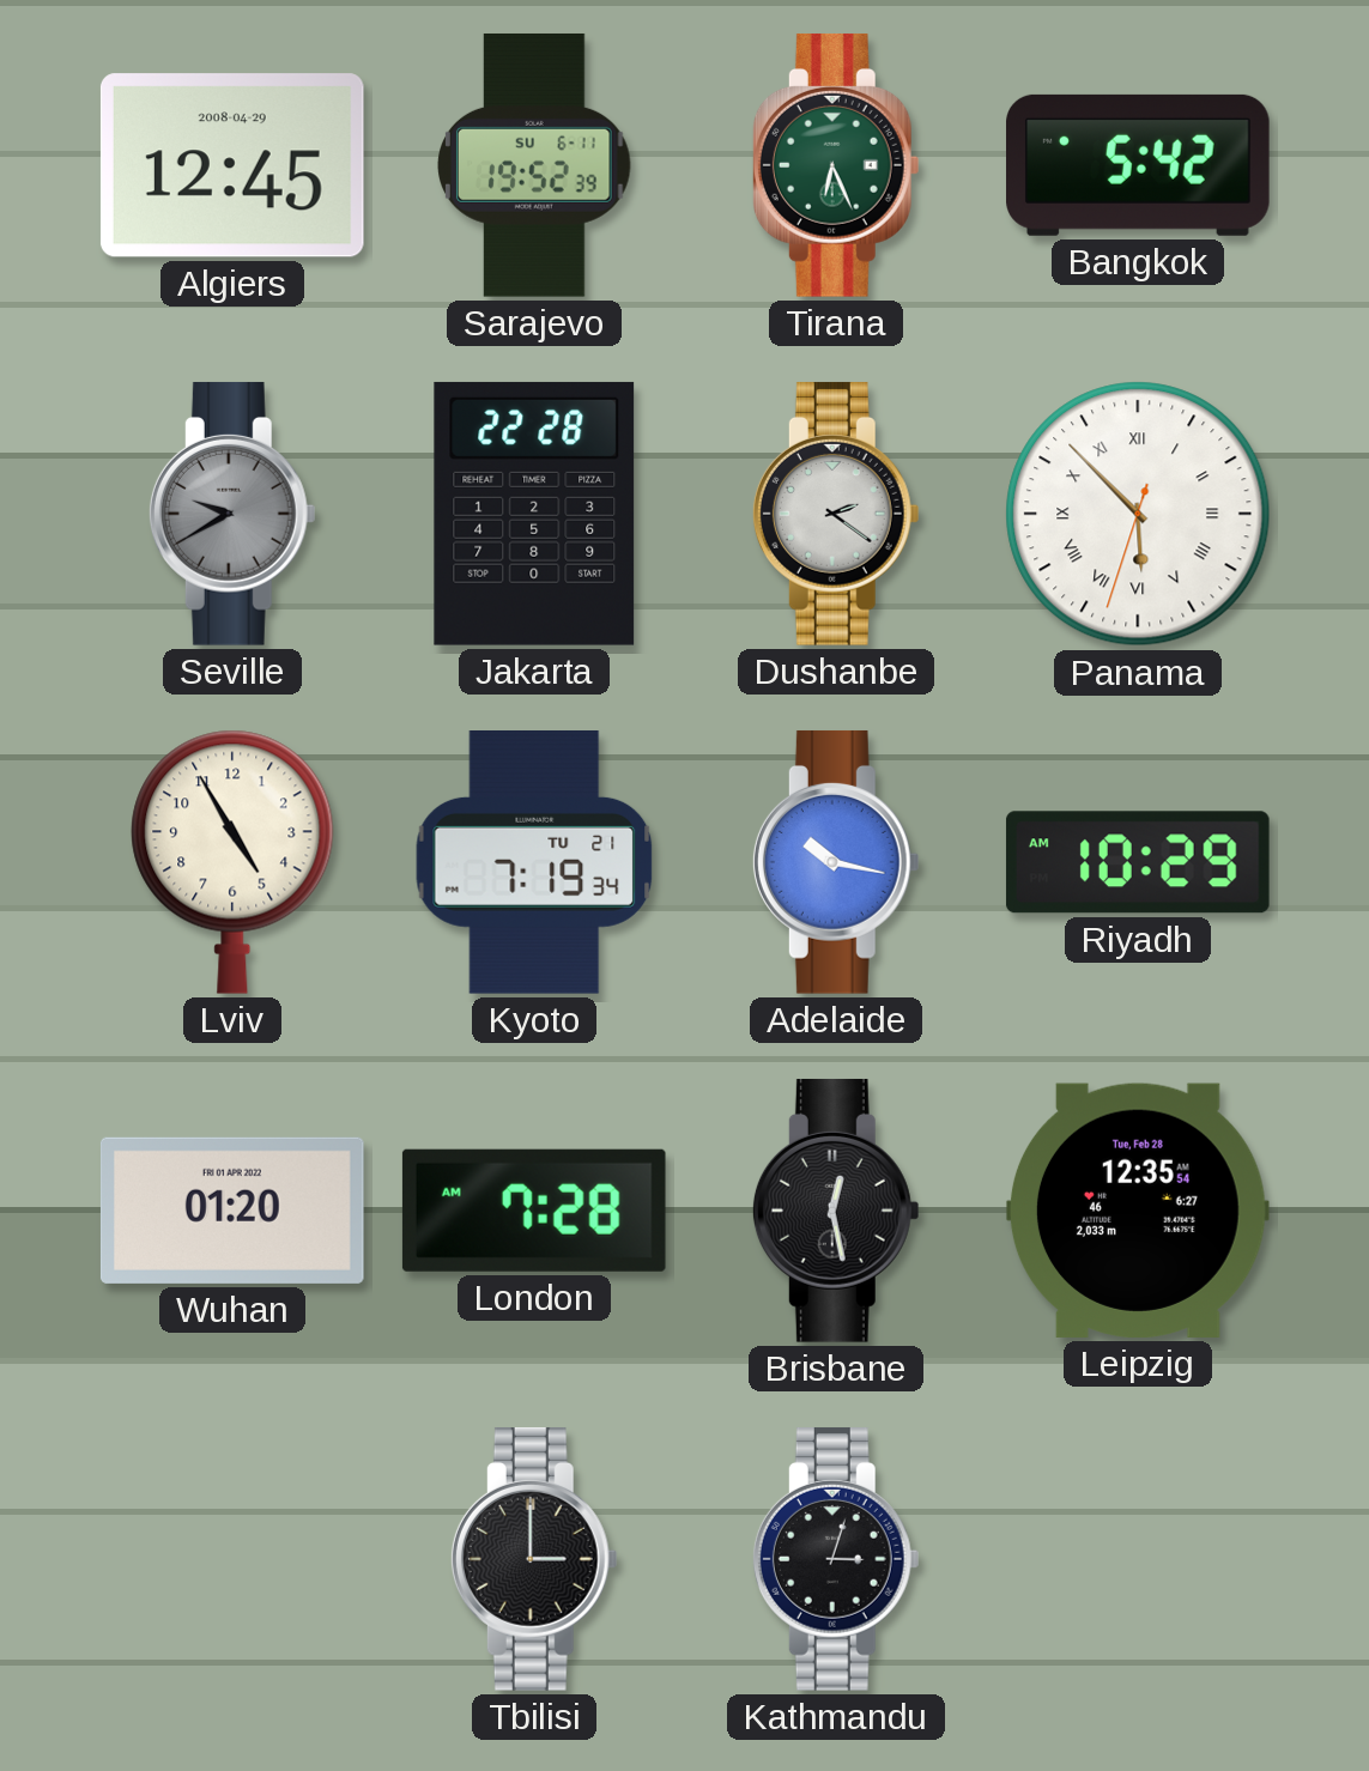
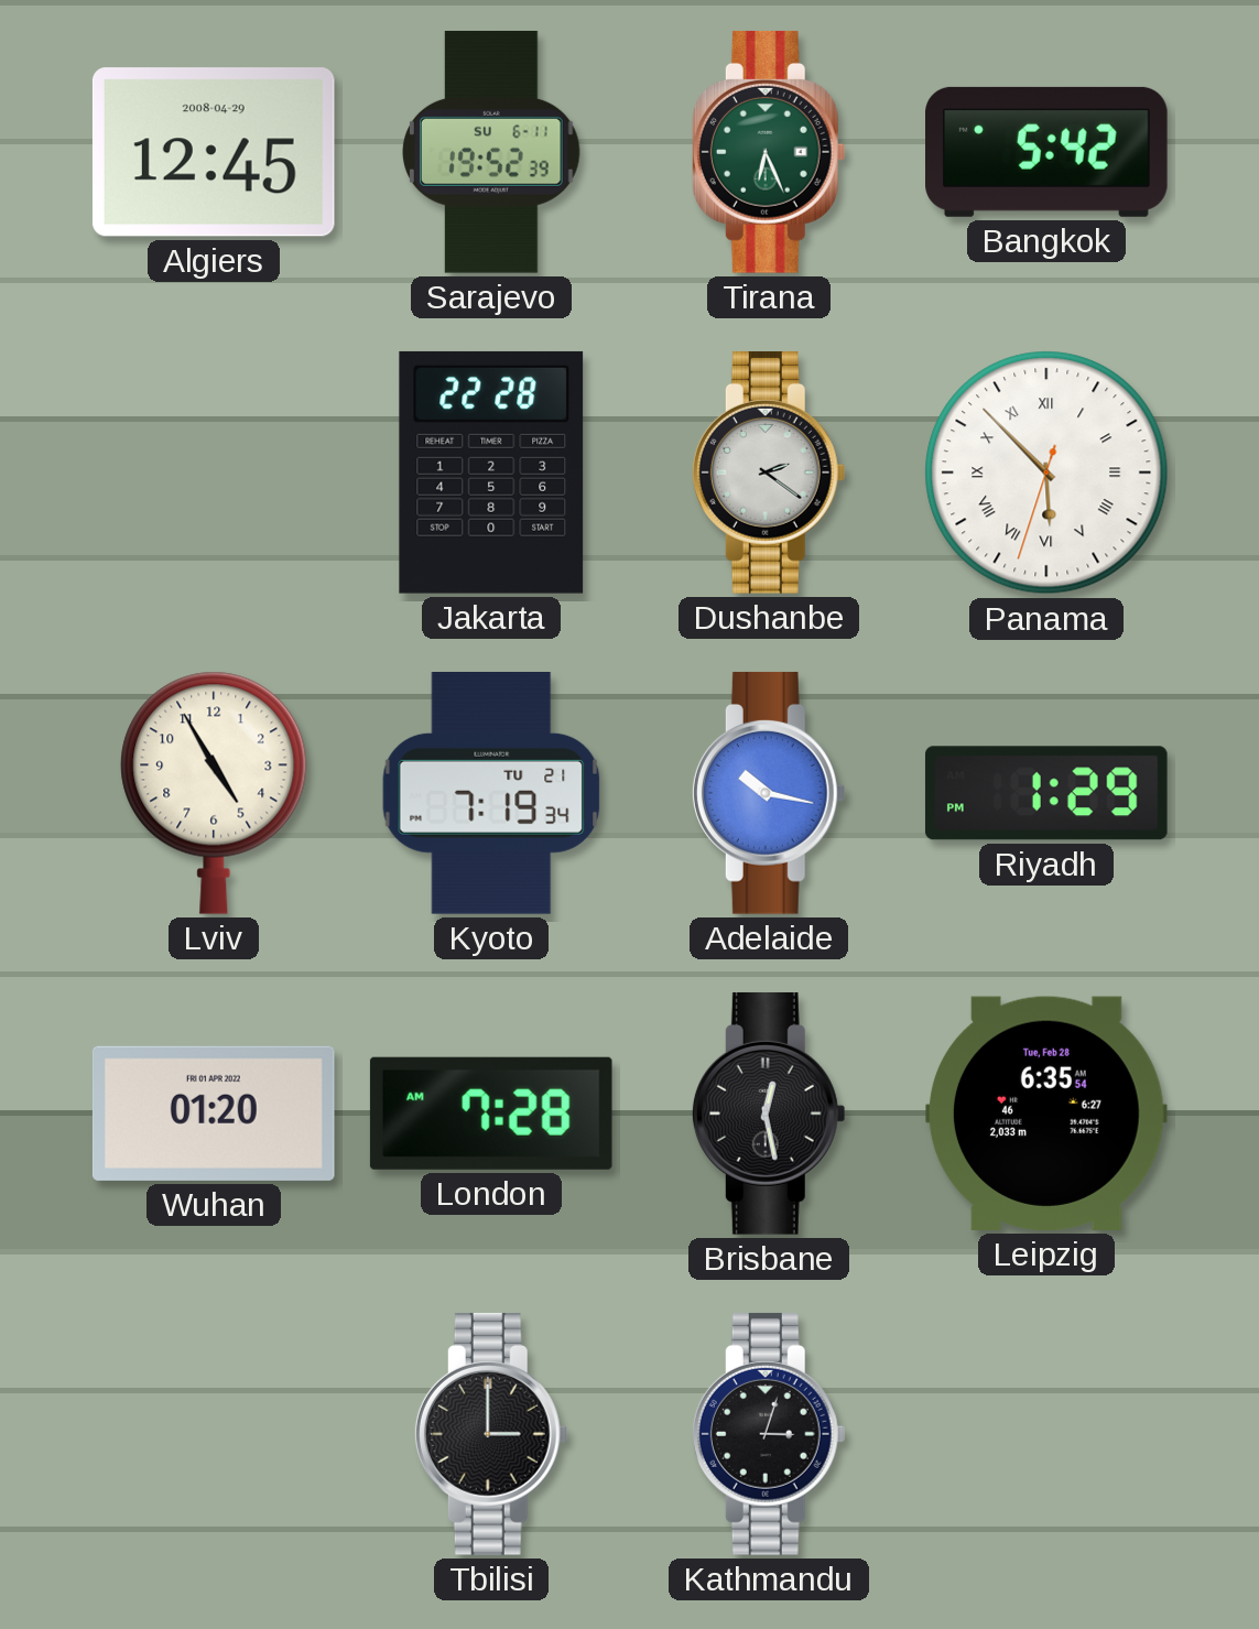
Seville: 9:40 -> none
Riyadh: 10:29 -> 1:29
Leipzig: 12:35 -> 6:35
